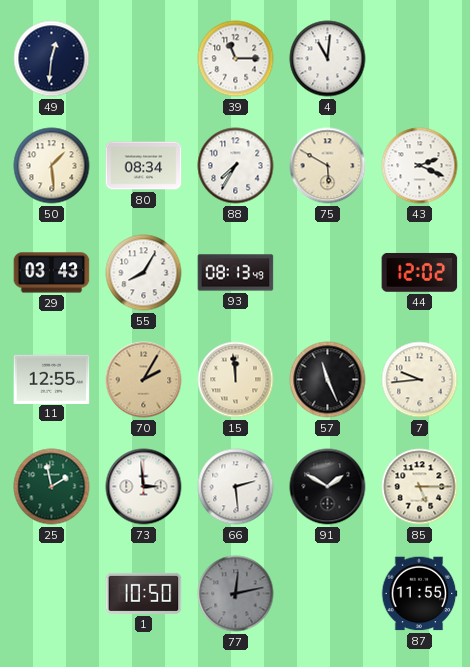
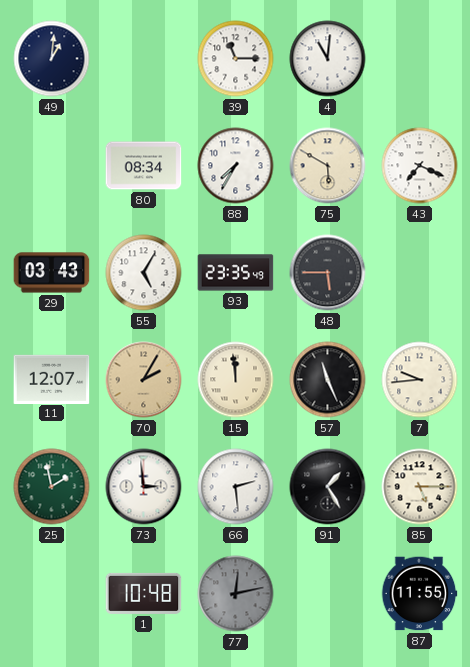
49: 12:31 -> 1:01
50: 1:29 -> none
43: 2:19 -> 7:19
55: 8:05 -> 5:05
93: 08:13 -> 23:35
48: none -> 5:45
44: 12:02 -> none
11: 12:55 -> 12:07
91: 1:50 -> 1:25
1: 10:50 -> 10:48
